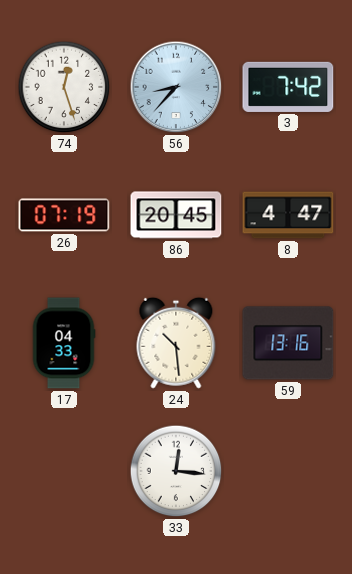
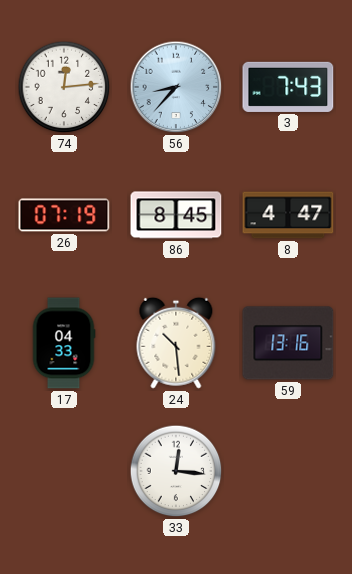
74: 12:27 -> 12:14
3: 7:42 -> 7:43
86: 20:45 -> 8:45
